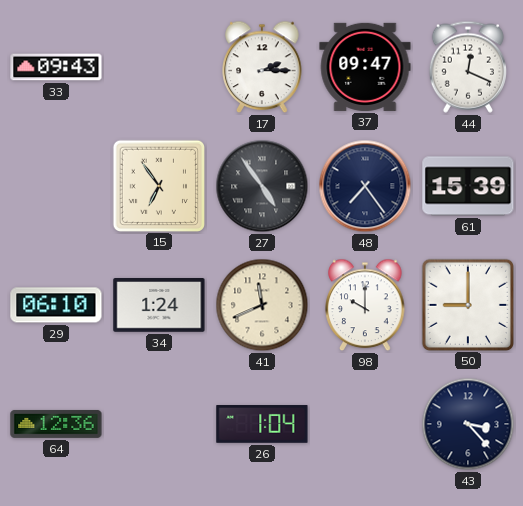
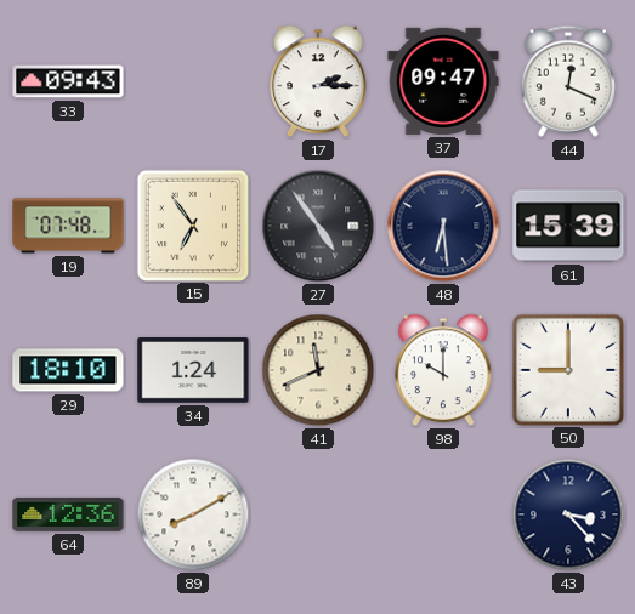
19: none -> 07:48
48: 7:24 -> 6:29
29: 06:10 -> 18:10
89: none -> 8:10
26: 1:04 -> none
